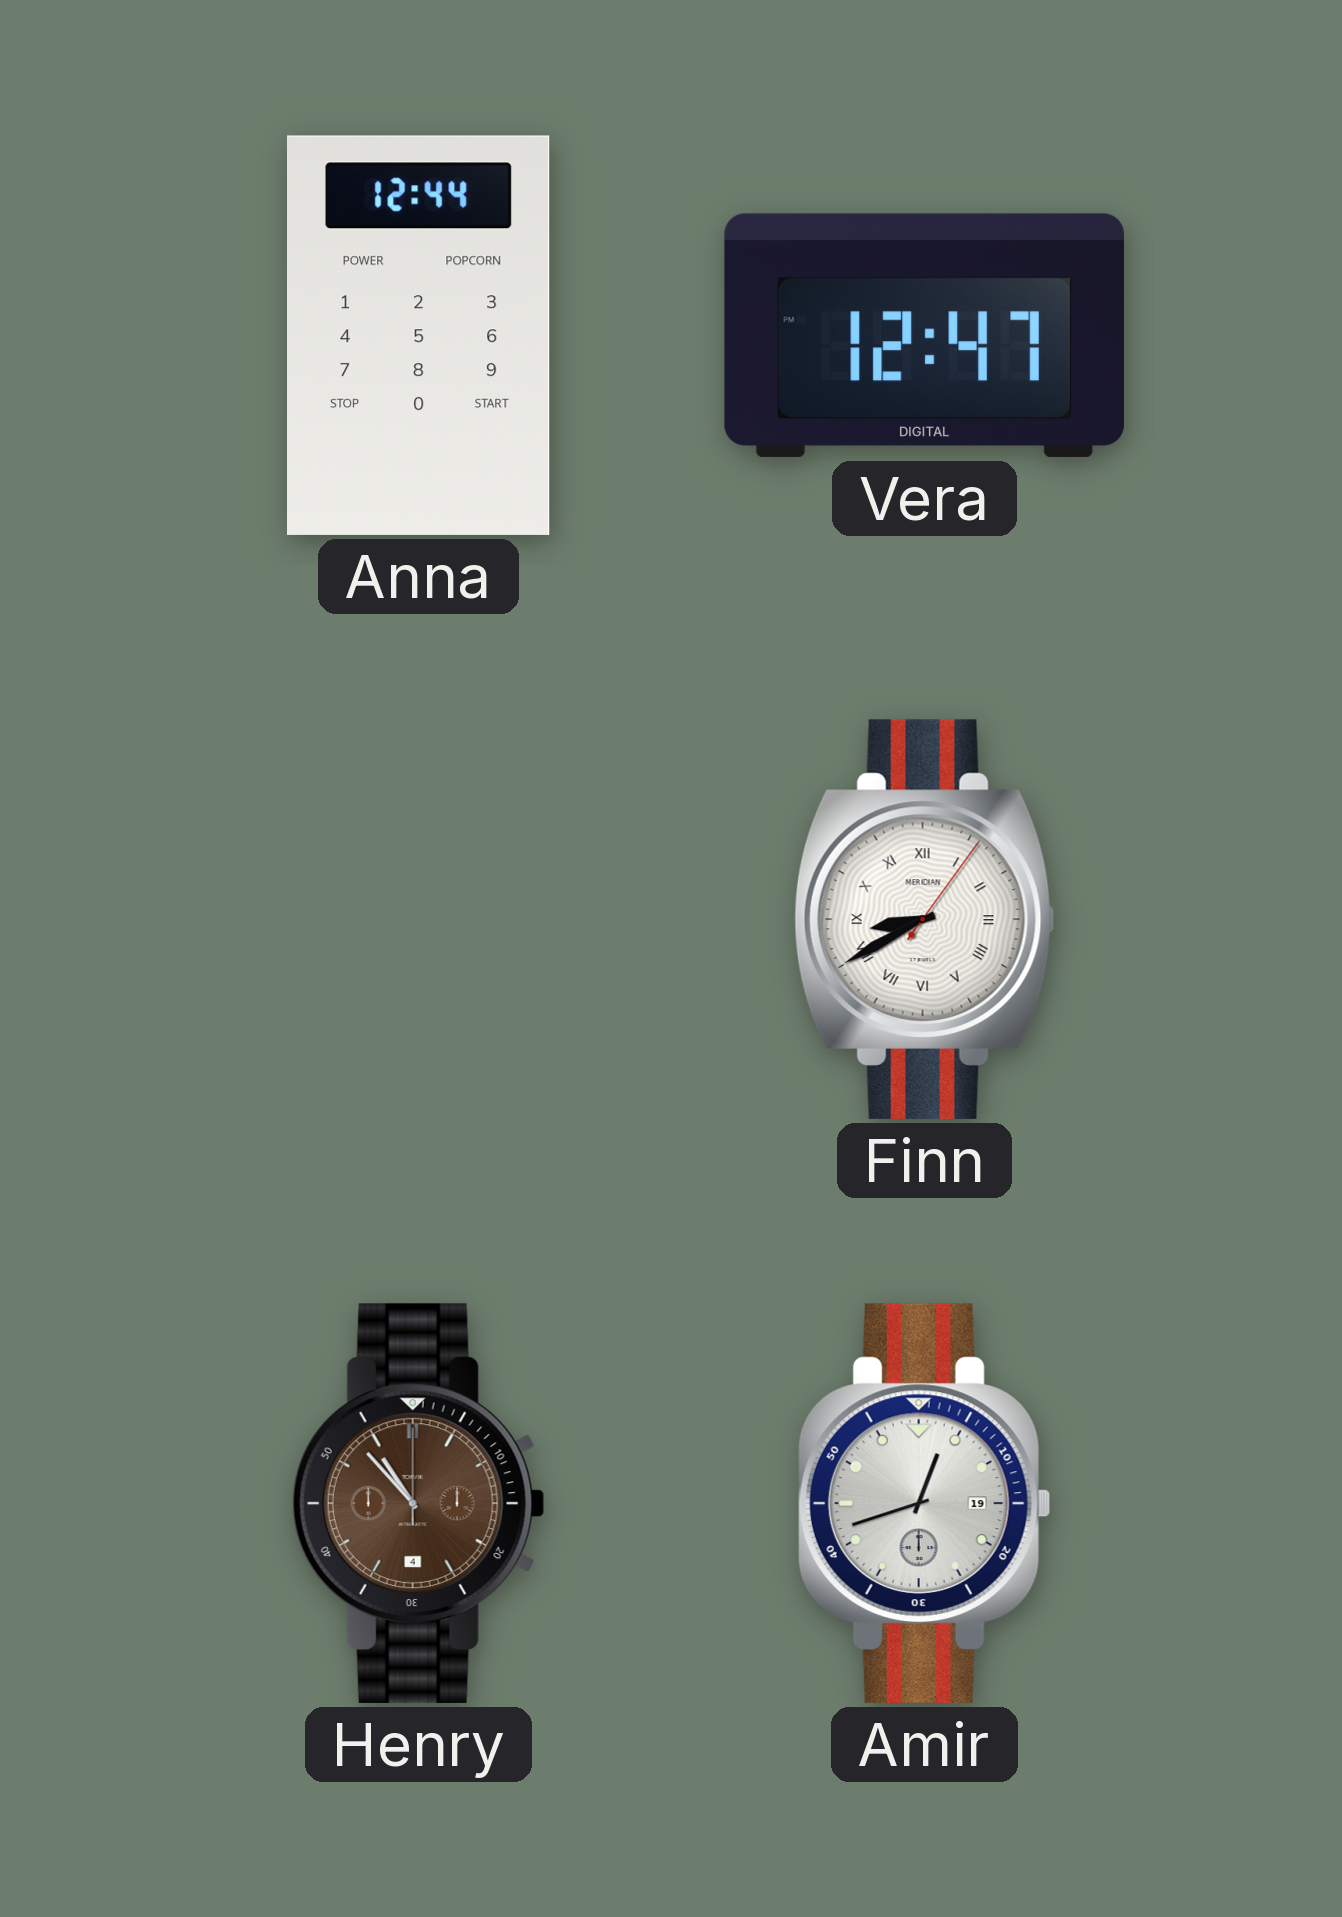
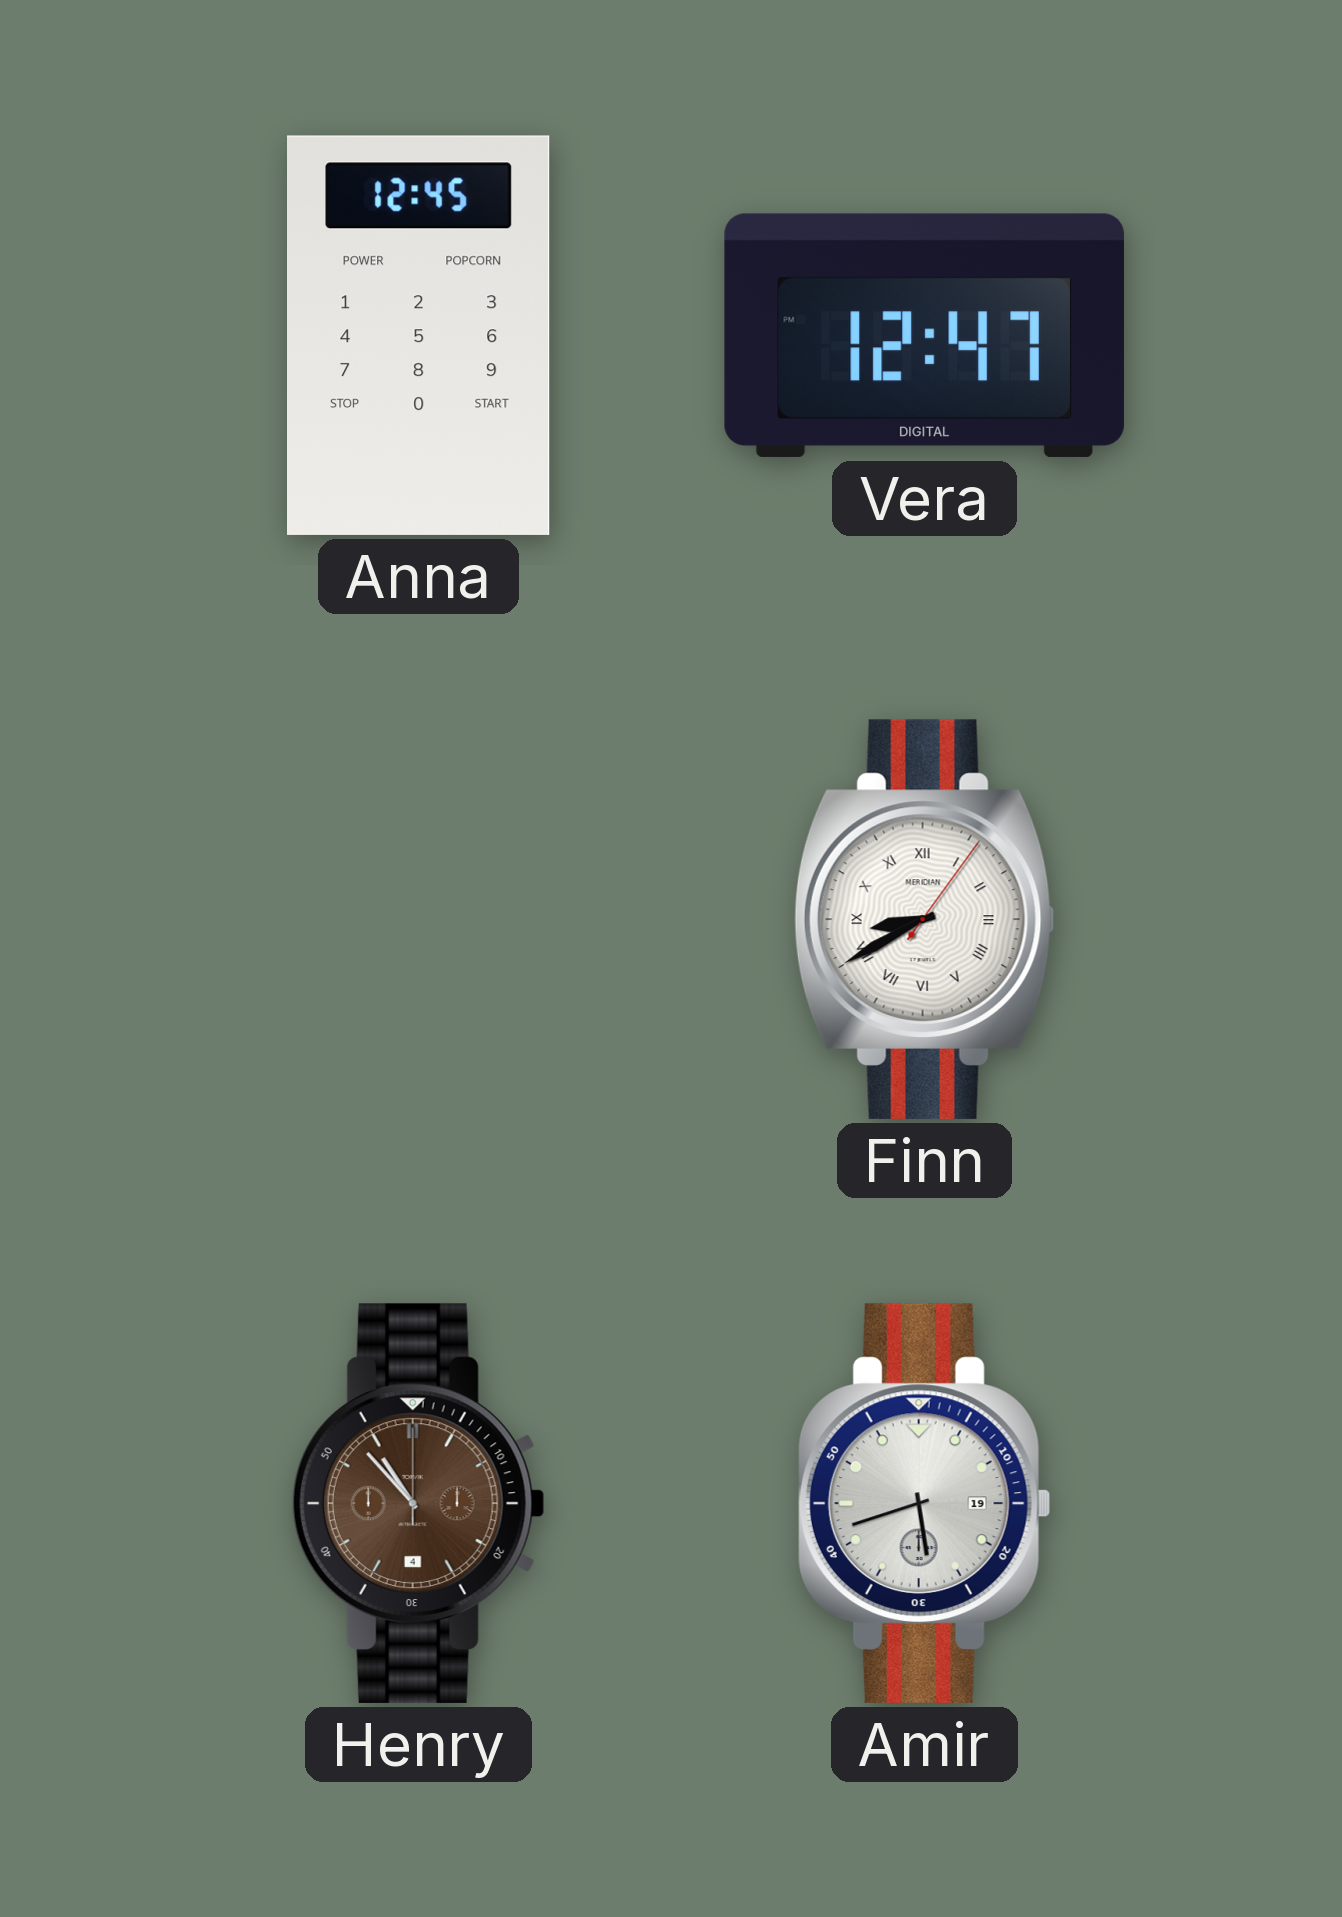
Anna: 12:44 -> 12:45
Amir: 12:42 -> 5:42
